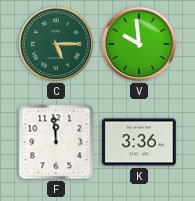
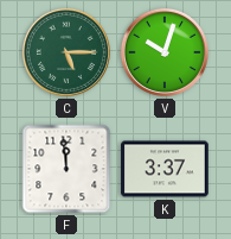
V: 9:59 -> 10:03
K: 3:36 -> 3:37
